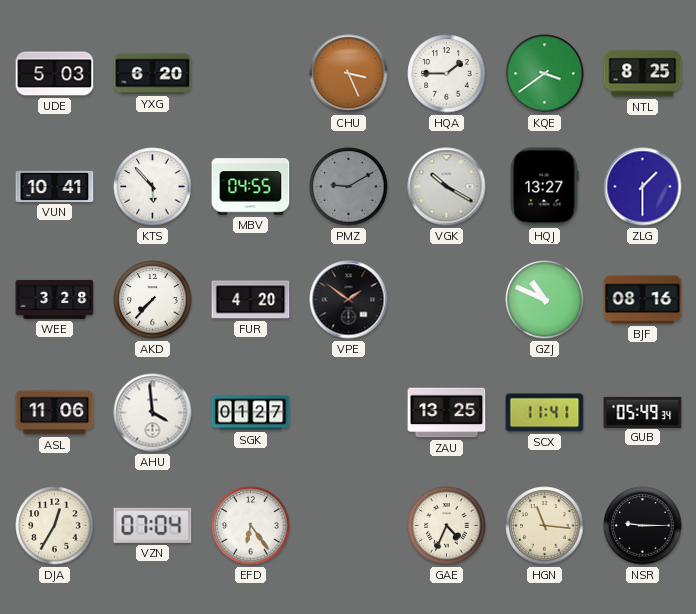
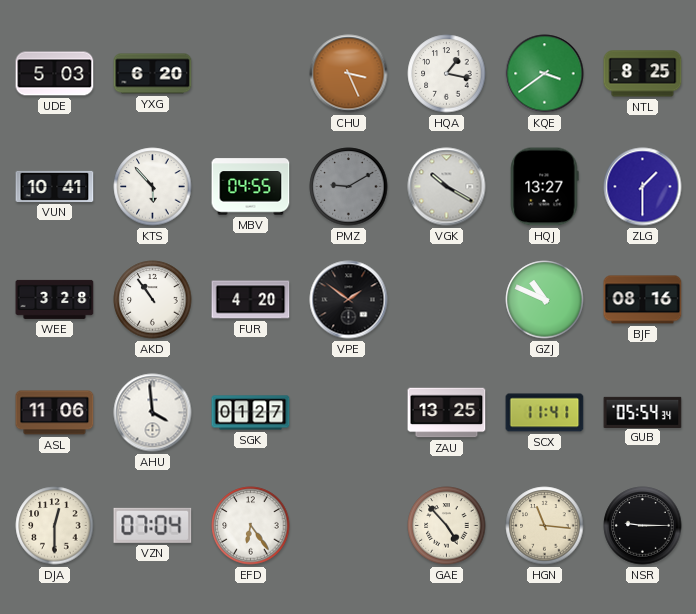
HQA: 1:45 -> 1:17
AKD: 7:37 -> 10:54
GUB: 05:49 -> 05:54
DJA: 12:35 -> 12:30
GAE: 4:34 -> 4:53
